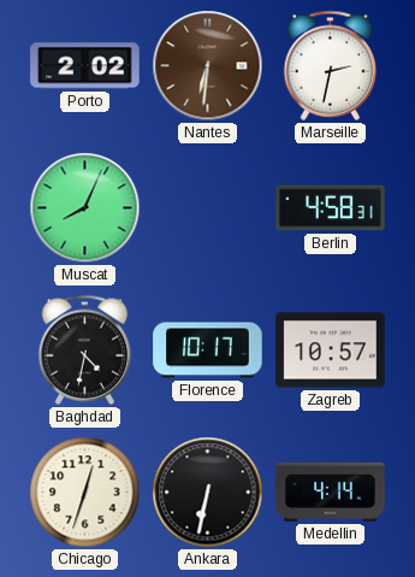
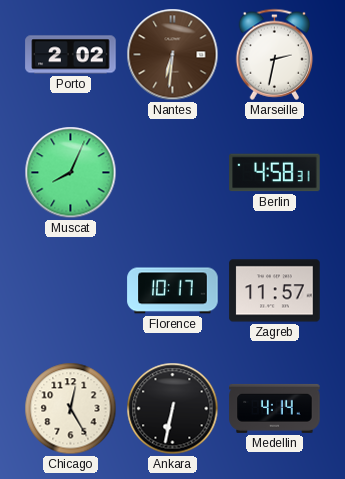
Baghdad: 4:32 -> none
Zagreb: 10:57 -> 11:57
Chicago: 12:33 -> 12:25
